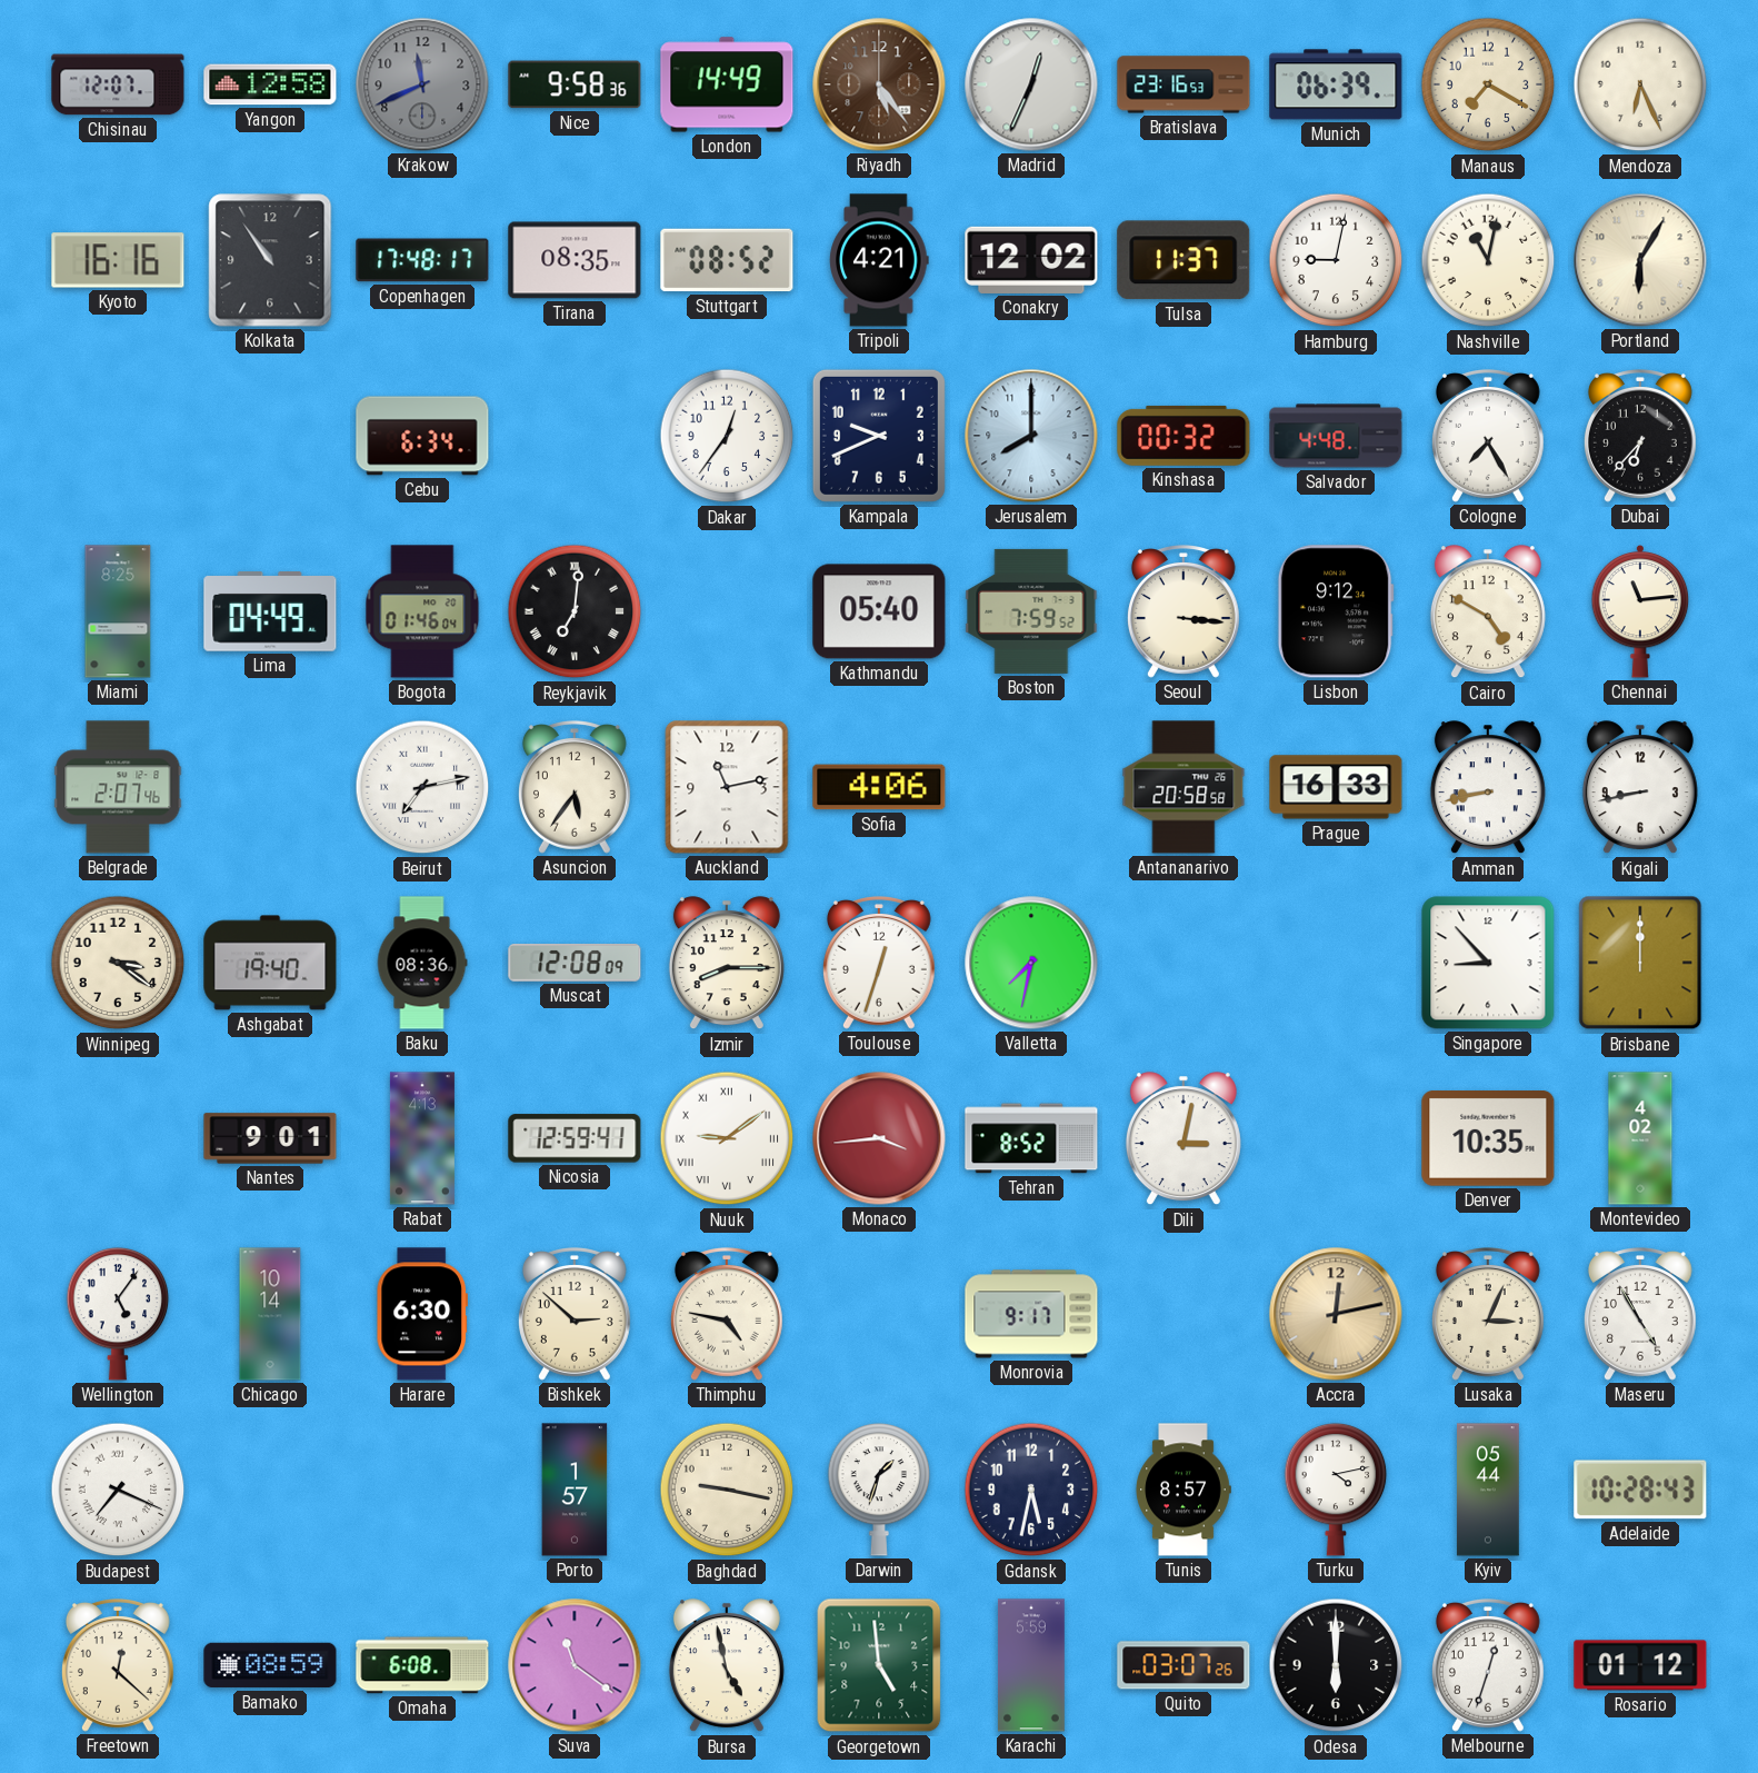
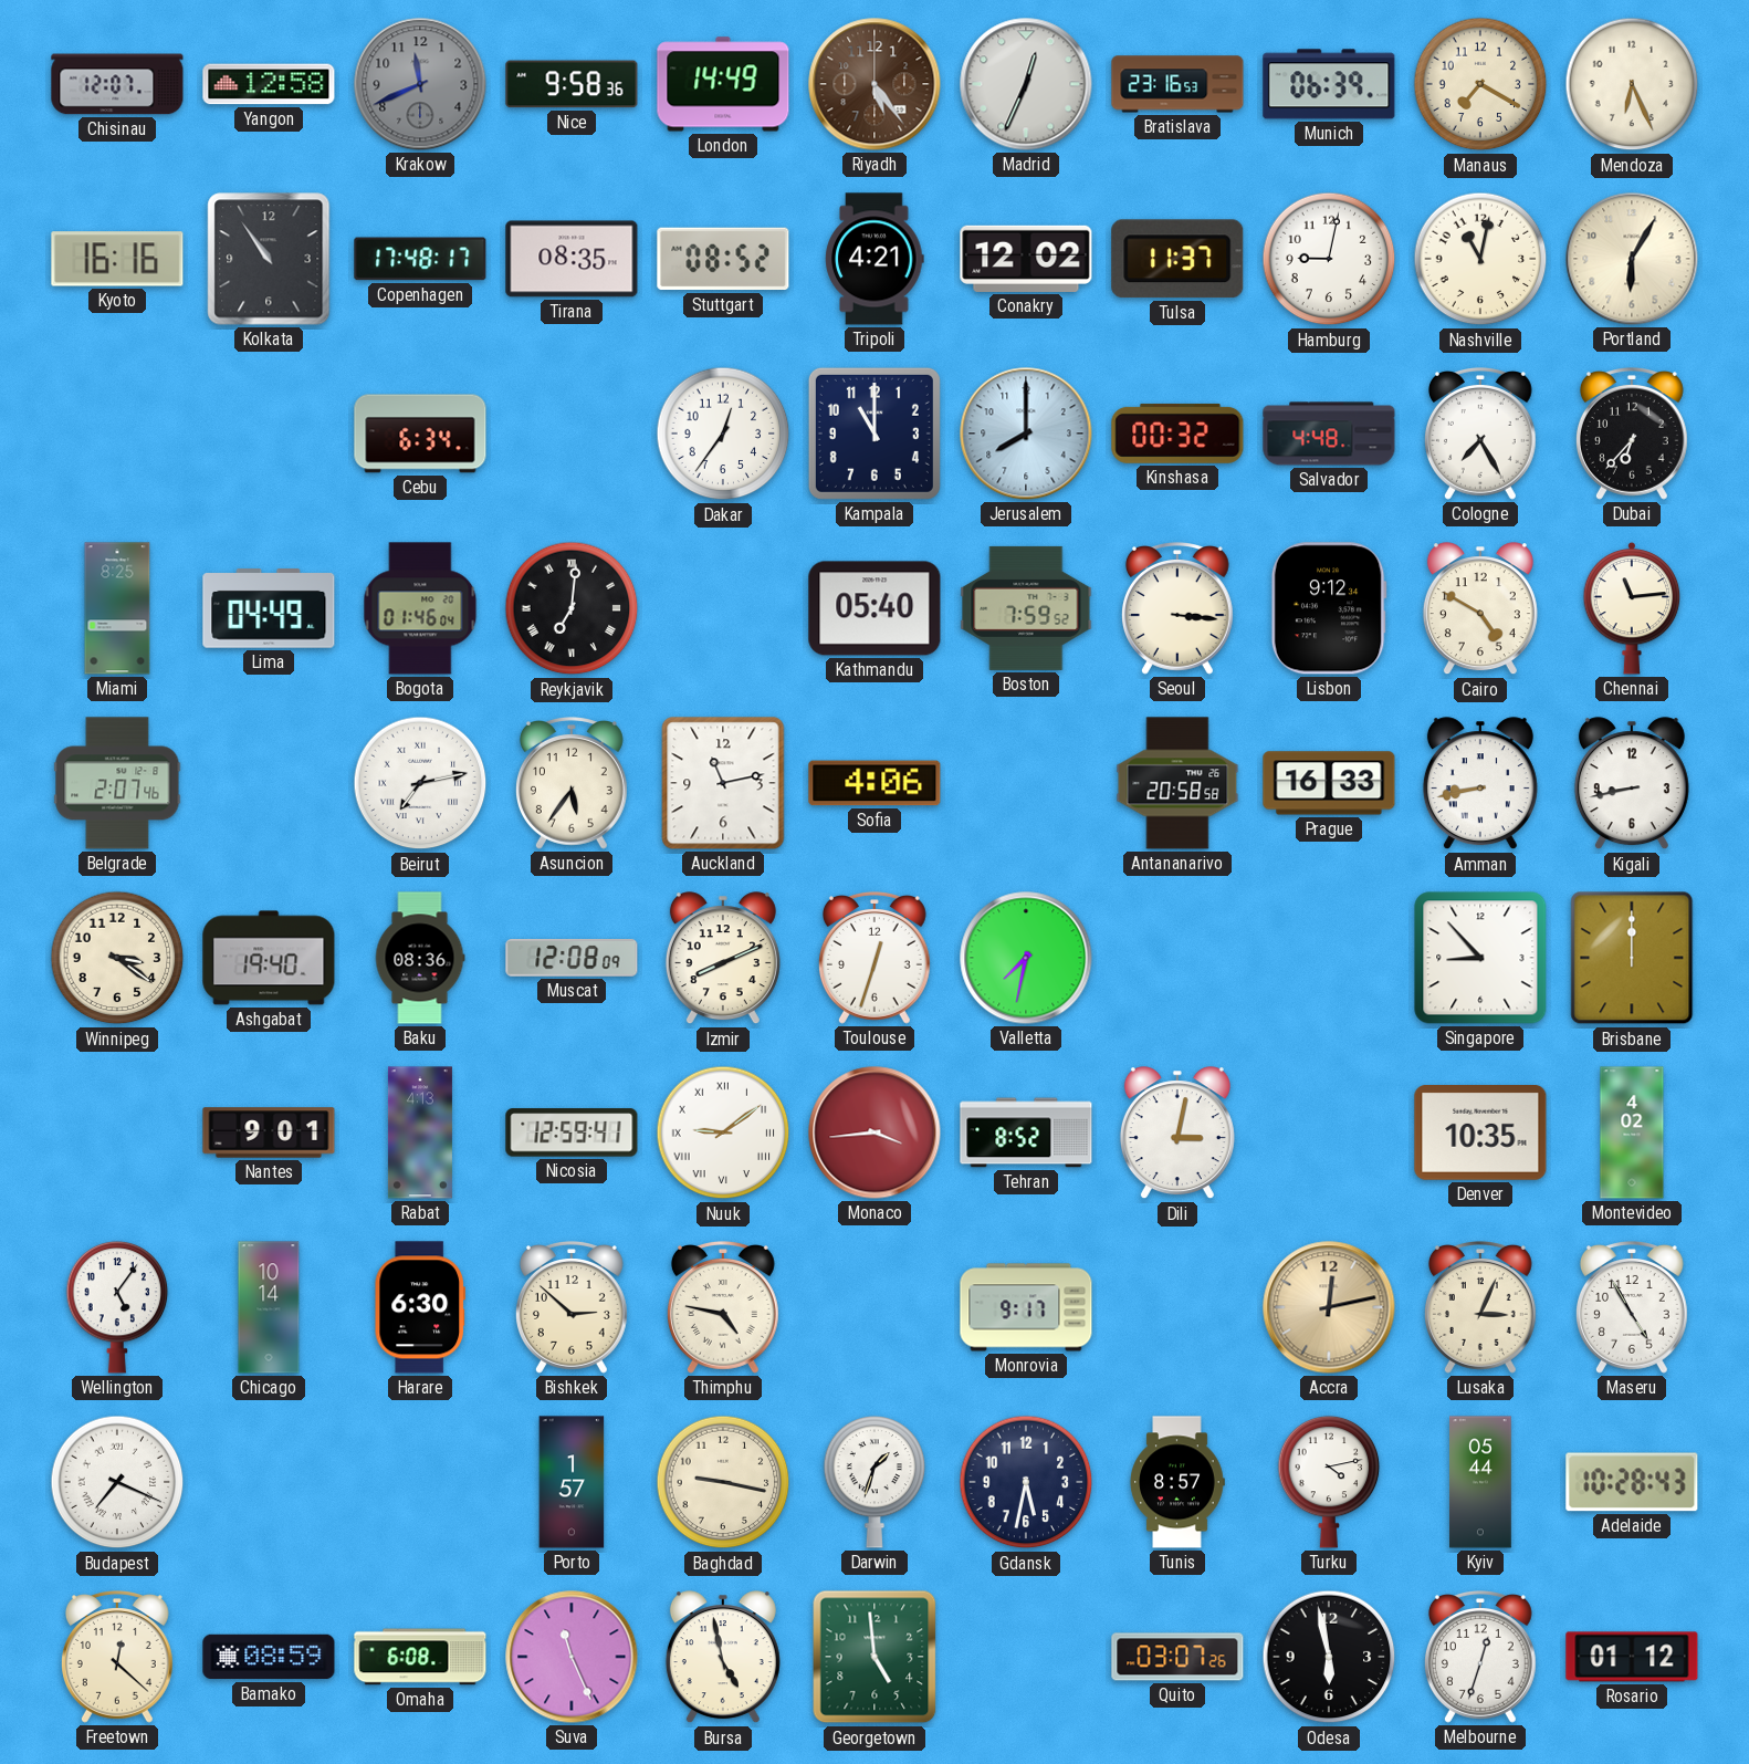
Kampala: 9:41 -> 11:00
Izmir: 8:15 -> 8:11
Suva: 11:21 -> 11:26
Karachi: 5:59 -> none
Odesa: 6:00 -> 5:58
